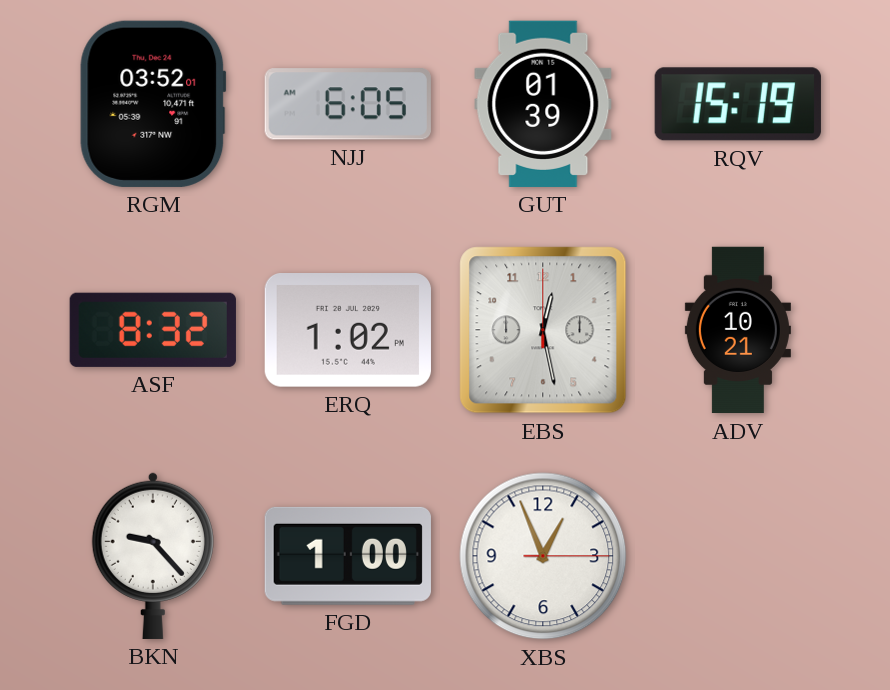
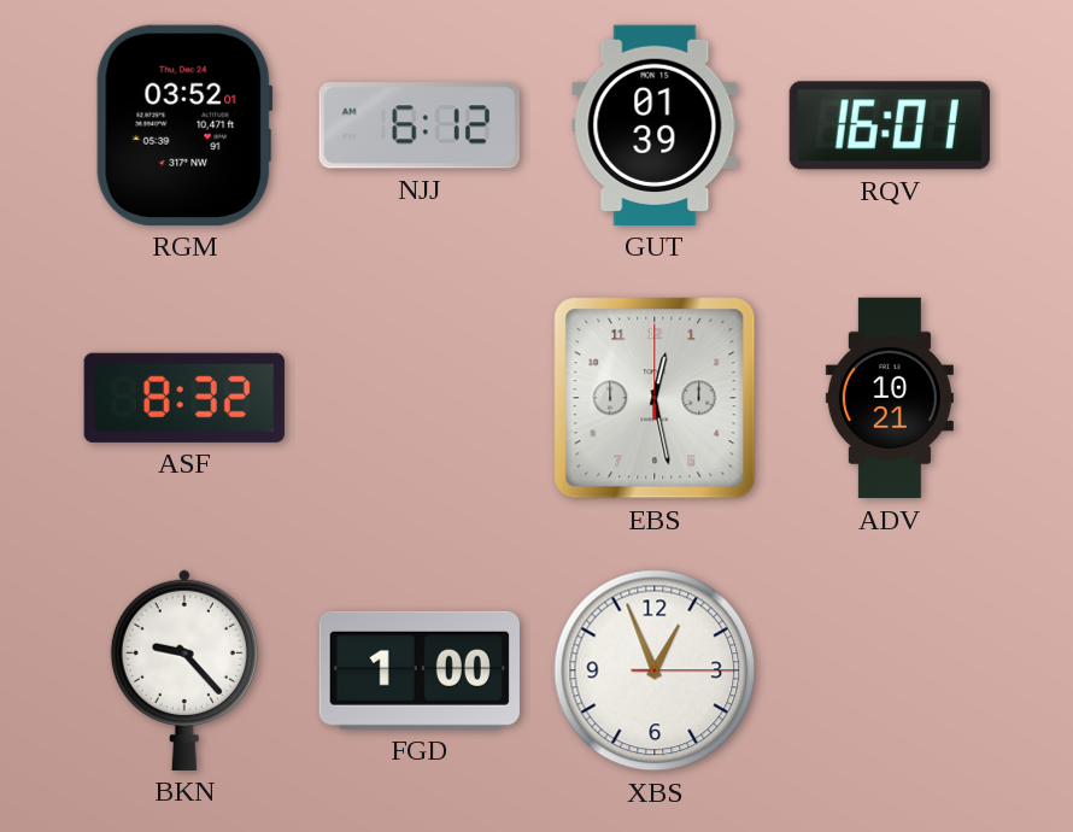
NJJ: 6:05 -> 6:12
RQV: 15:19 -> 16:01
ERQ: 1:02 -> none
